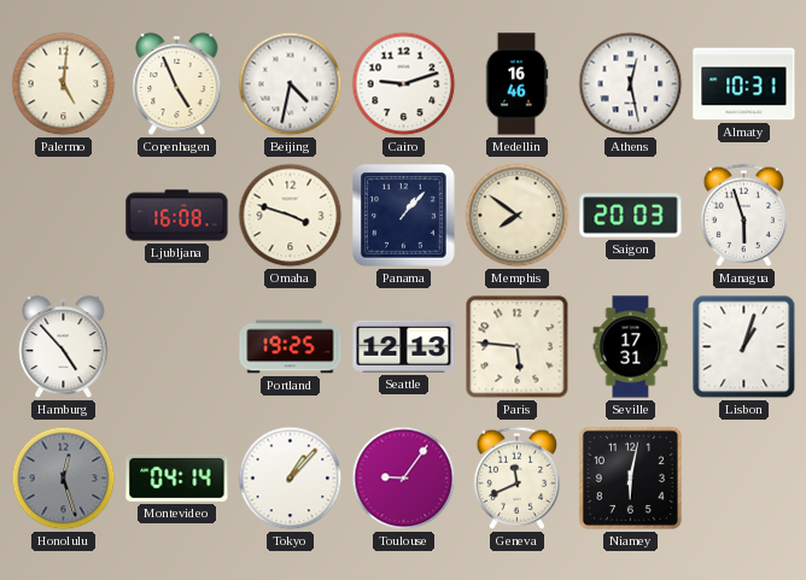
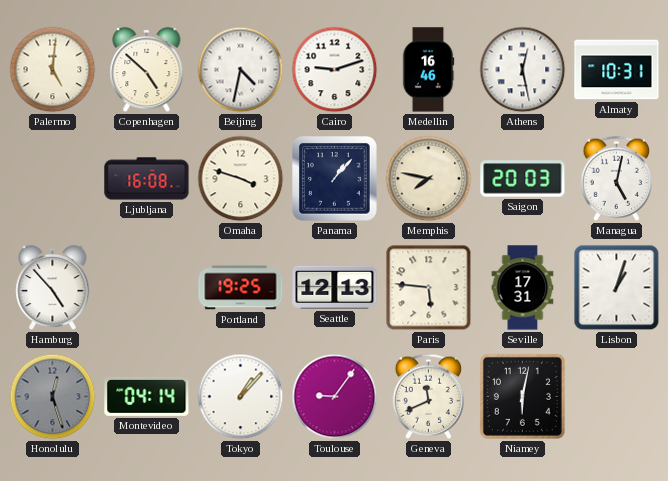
Copenhagen: 4:56 -> 4:52
Memphis: 7:51 -> 7:47
Managua: 5:57 -> 5:02
